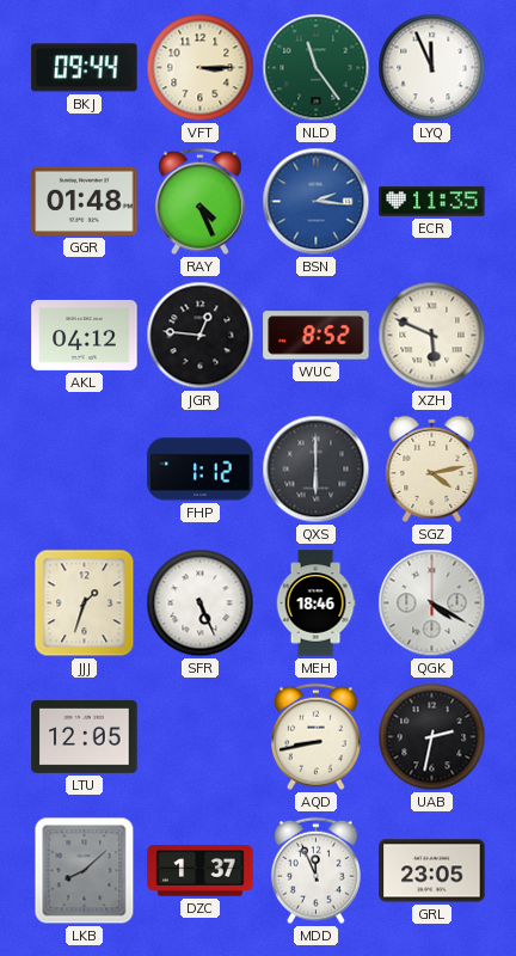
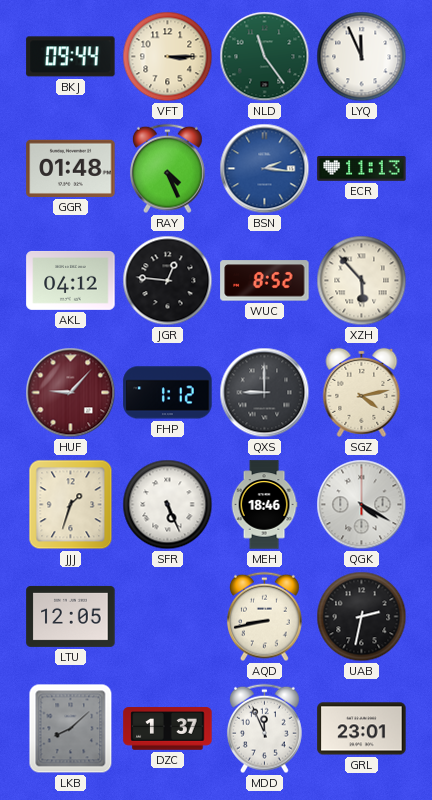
ECR: 11:35 -> 11:13
XZH: 5:49 -> 5:53
HUF: none -> 9:07
QXS: 6:00 -> 9:00
GRL: 23:05 -> 23:01
